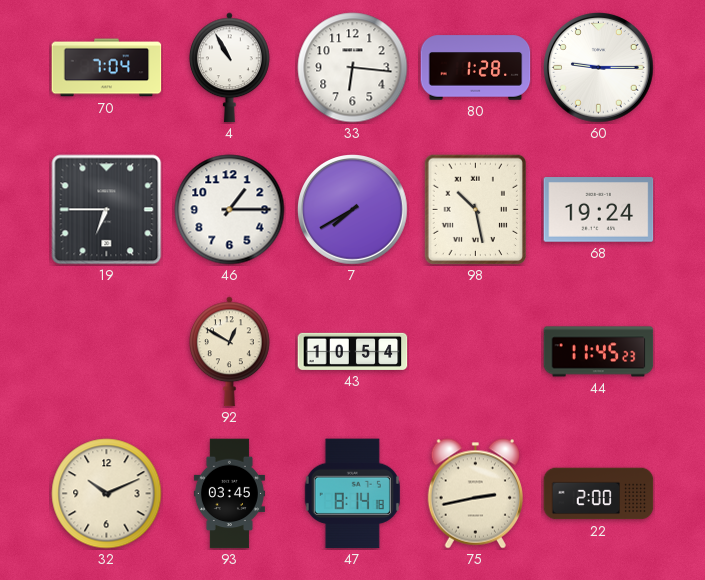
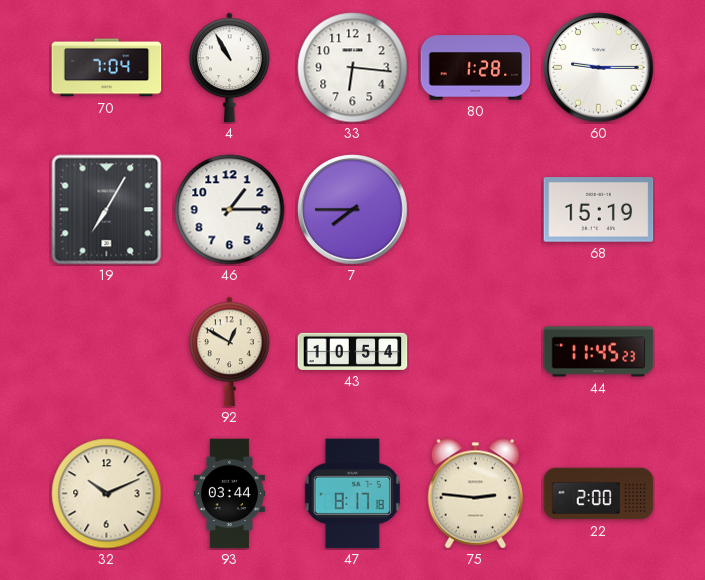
19: 6:45 -> 7:05
7: 7:40 -> 7:45
98: 10:28 -> none
68: 19:24 -> 15:19
93: 03:45 -> 03:44
47: 8:14 -> 8:17
75: 2:43 -> 2:46
